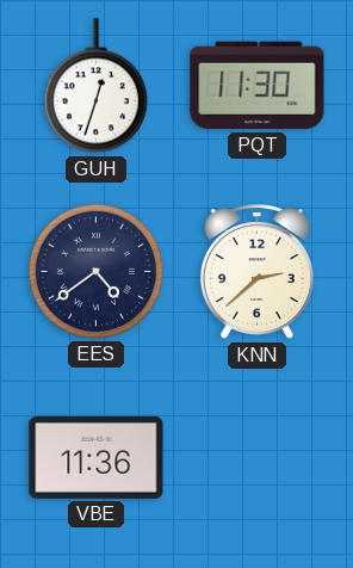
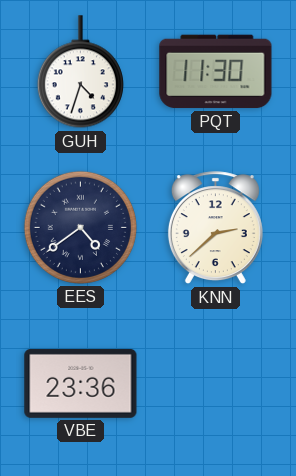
GUH: 12:33 -> 4:33
VBE: 11:36 -> 23:36
